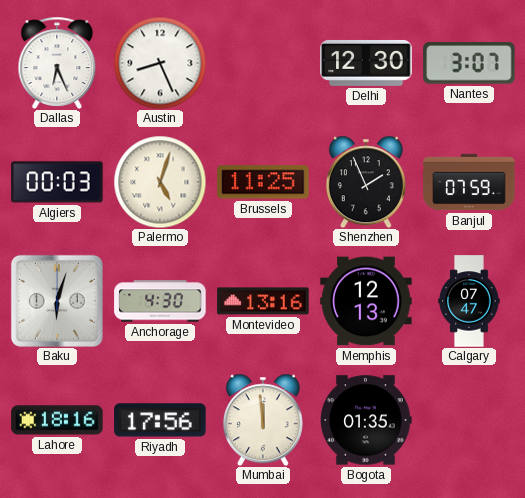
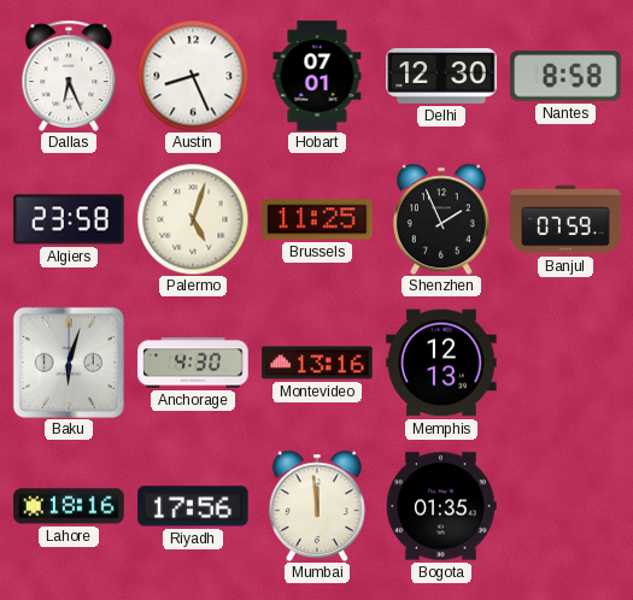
Hobart: none -> 07:01
Nantes: 3:07 -> 8:58
Algiers: 00:03 -> 23:58
Calgary: 07:47 -> none
